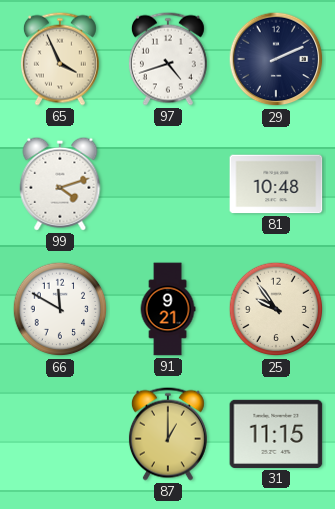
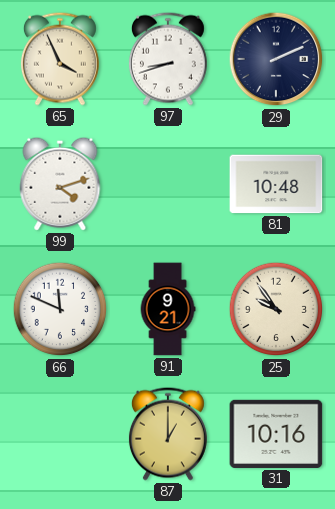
97: 4:42 -> 8:42
66: 11:50 -> 11:49
31: 11:15 -> 10:16
